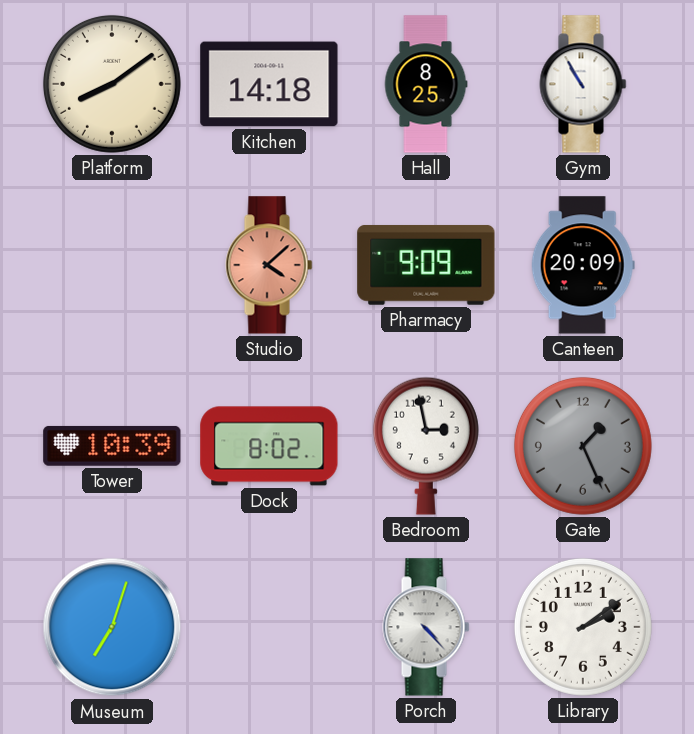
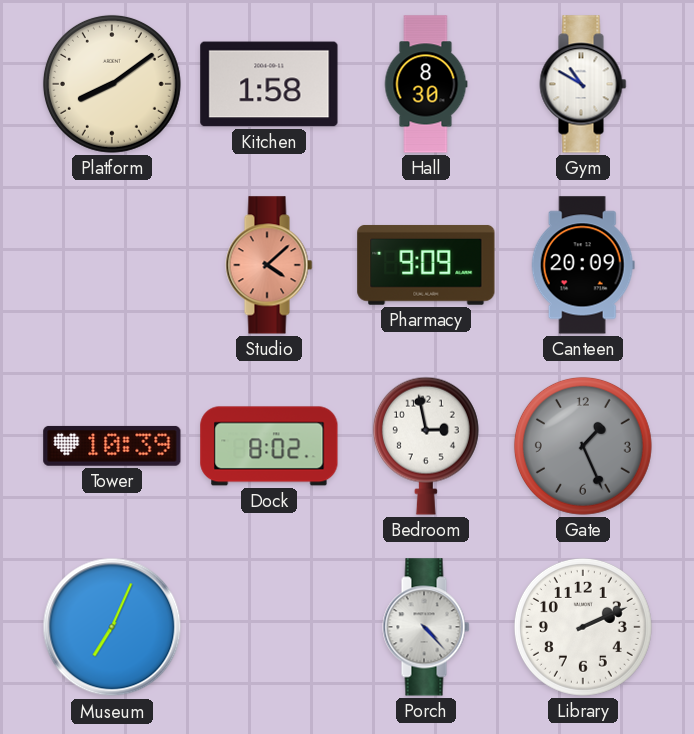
Kitchen: 14:18 -> 1:58
Hall: 8:25 -> 8:30
Gym: 10:55 -> 10:50
Museum: 7:03 -> 7:04
Library: 2:09 -> 2:11
